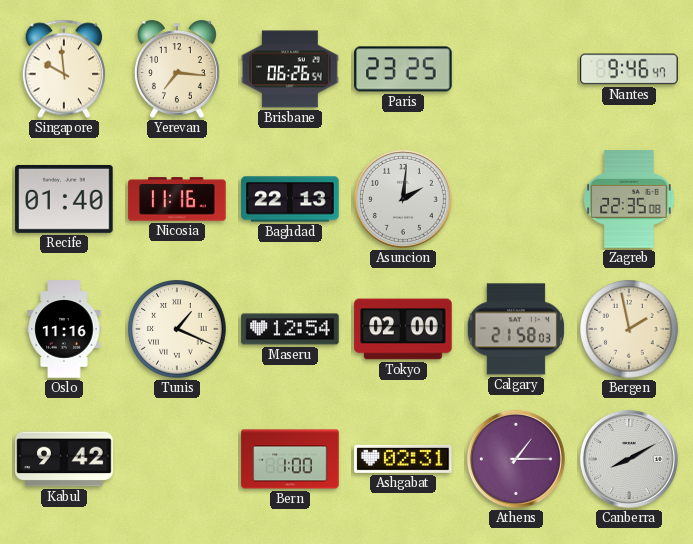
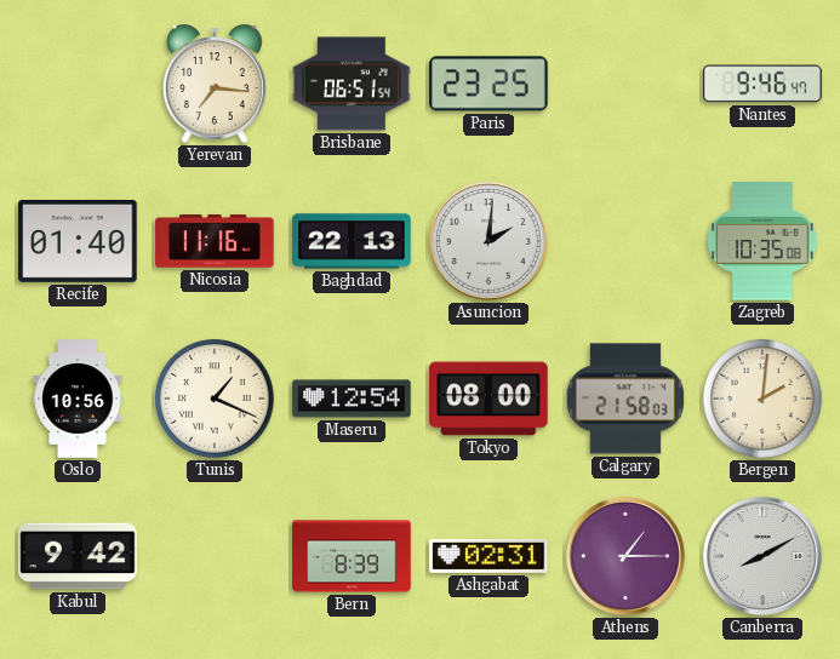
Singapore: 9:59 -> none
Brisbane: 06:26 -> 06:51
Zagreb: 22:35 -> 10:35
Oslo: 11:16 -> 10:56
Tokyo: 02:00 -> 08:00
Bergen: 1:58 -> 2:01
Bern: 1:00 -> 8:39
